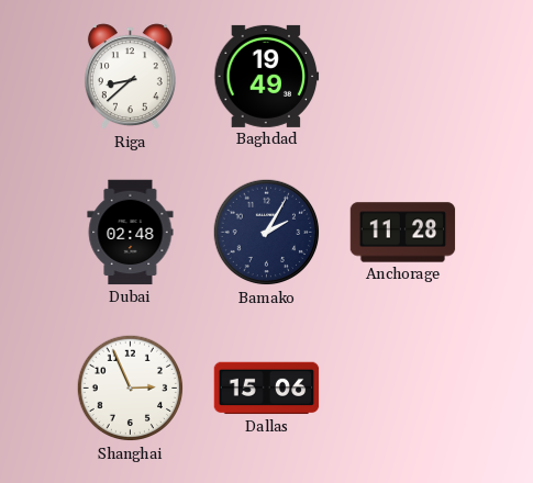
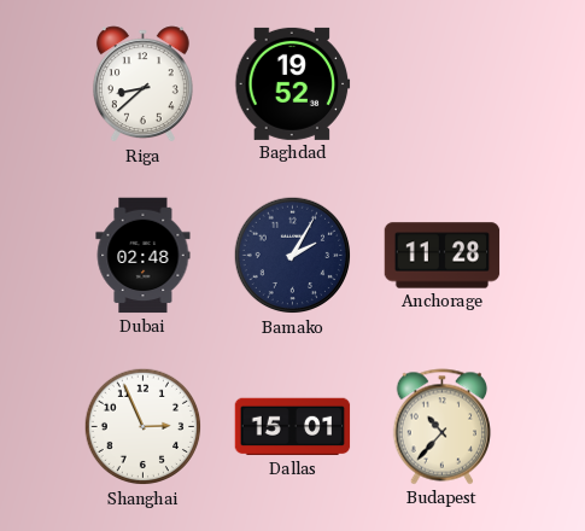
Baghdad: 19:49 -> 19:52
Dallas: 15:06 -> 15:01
Budapest: none -> 10:37
